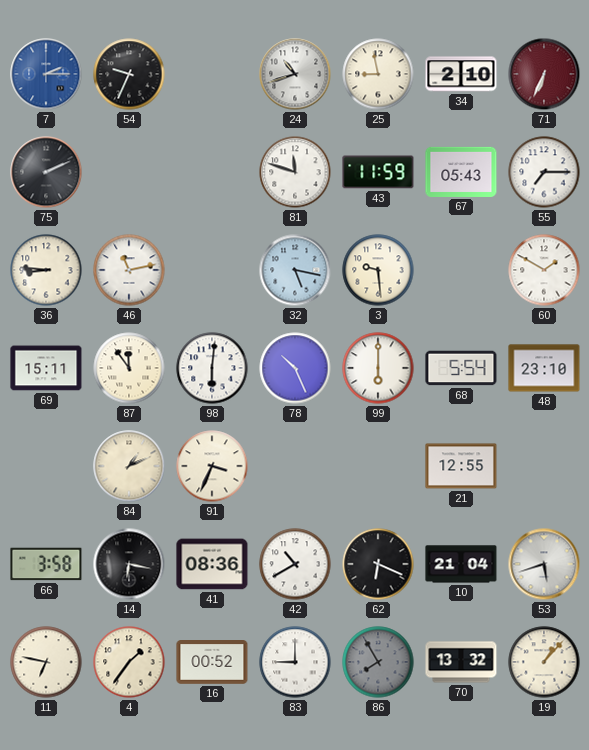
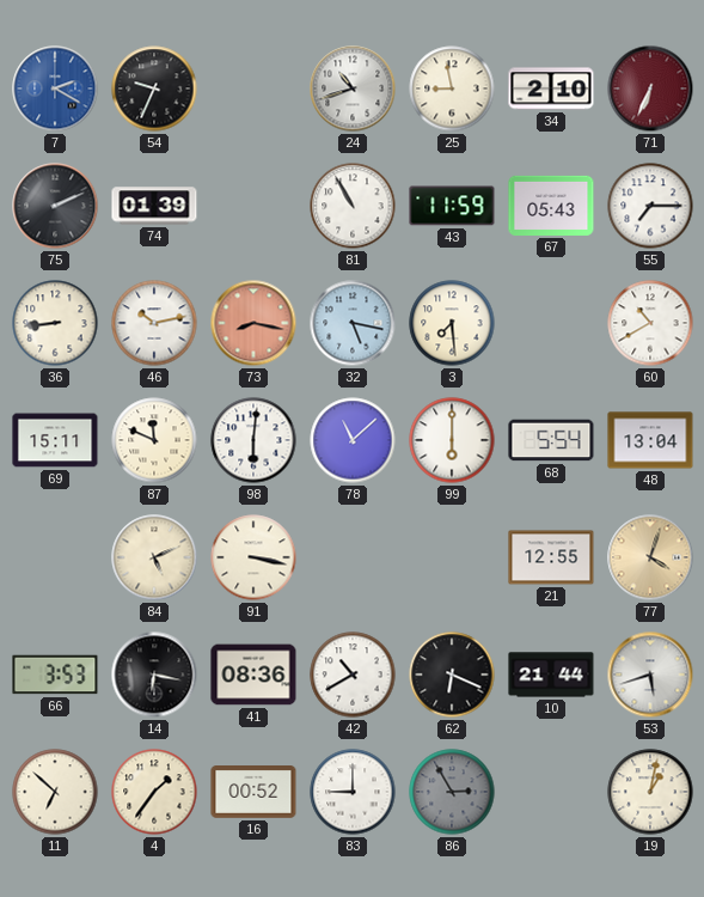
7: 2:15 -> 2:20
74: none -> 01:39
81: 11:48 -> 10:55
36: 8:46 -> 8:44
46: 11:13 -> 10:13
73: none -> 8:17
3: 9:29 -> 7:29
60: 1:50 -> 10:40
87: 11:54 -> 11:49
78: 10:26 -> 11:08
48: 23:10 -> 13:04
84: 1:11 -> 5:11
91: 3:34 -> 3:17
77: none -> 4:03
66: 3:58 -> 3:53
10: 21:04 -> 21:44
11: 6:47 -> 6:52
86: 7:55 -> 2:55
70: 13:32 -> none
19: 1:07 -> 1:02
